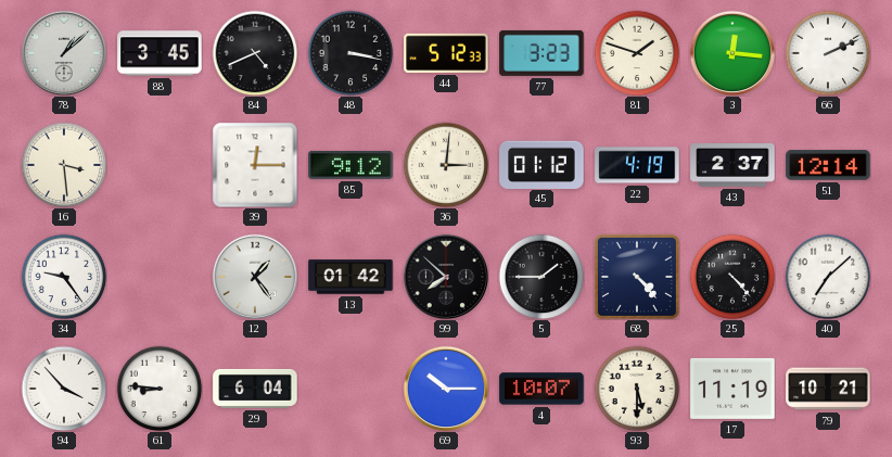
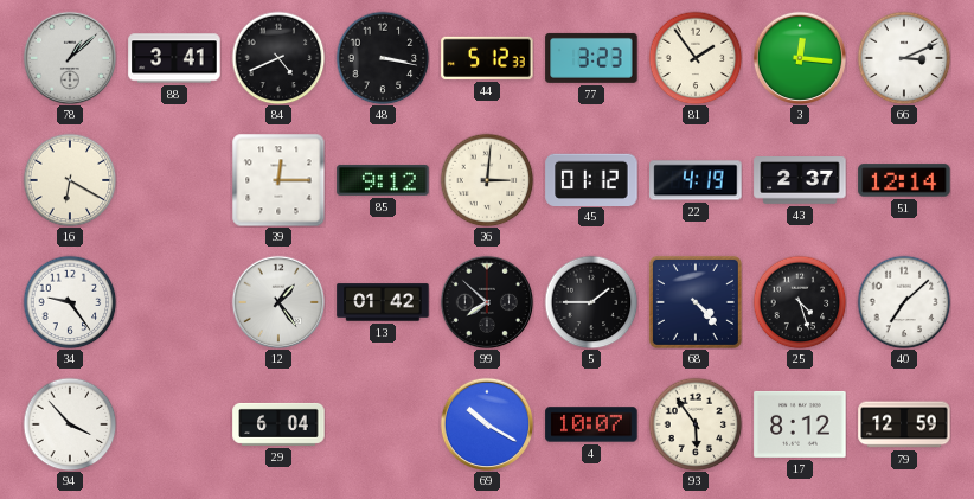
88: 3:45 -> 3:41
81: 1:48 -> 1:54
66: 2:11 -> 3:11
16: 3:29 -> 6:20
25: 4:23 -> 4:27
61: 8:46 -> none
69: 10:15 -> 10:20
93: 5:30 -> 5:54
17: 11:19 -> 8:12
79: 10:21 -> 12:59
